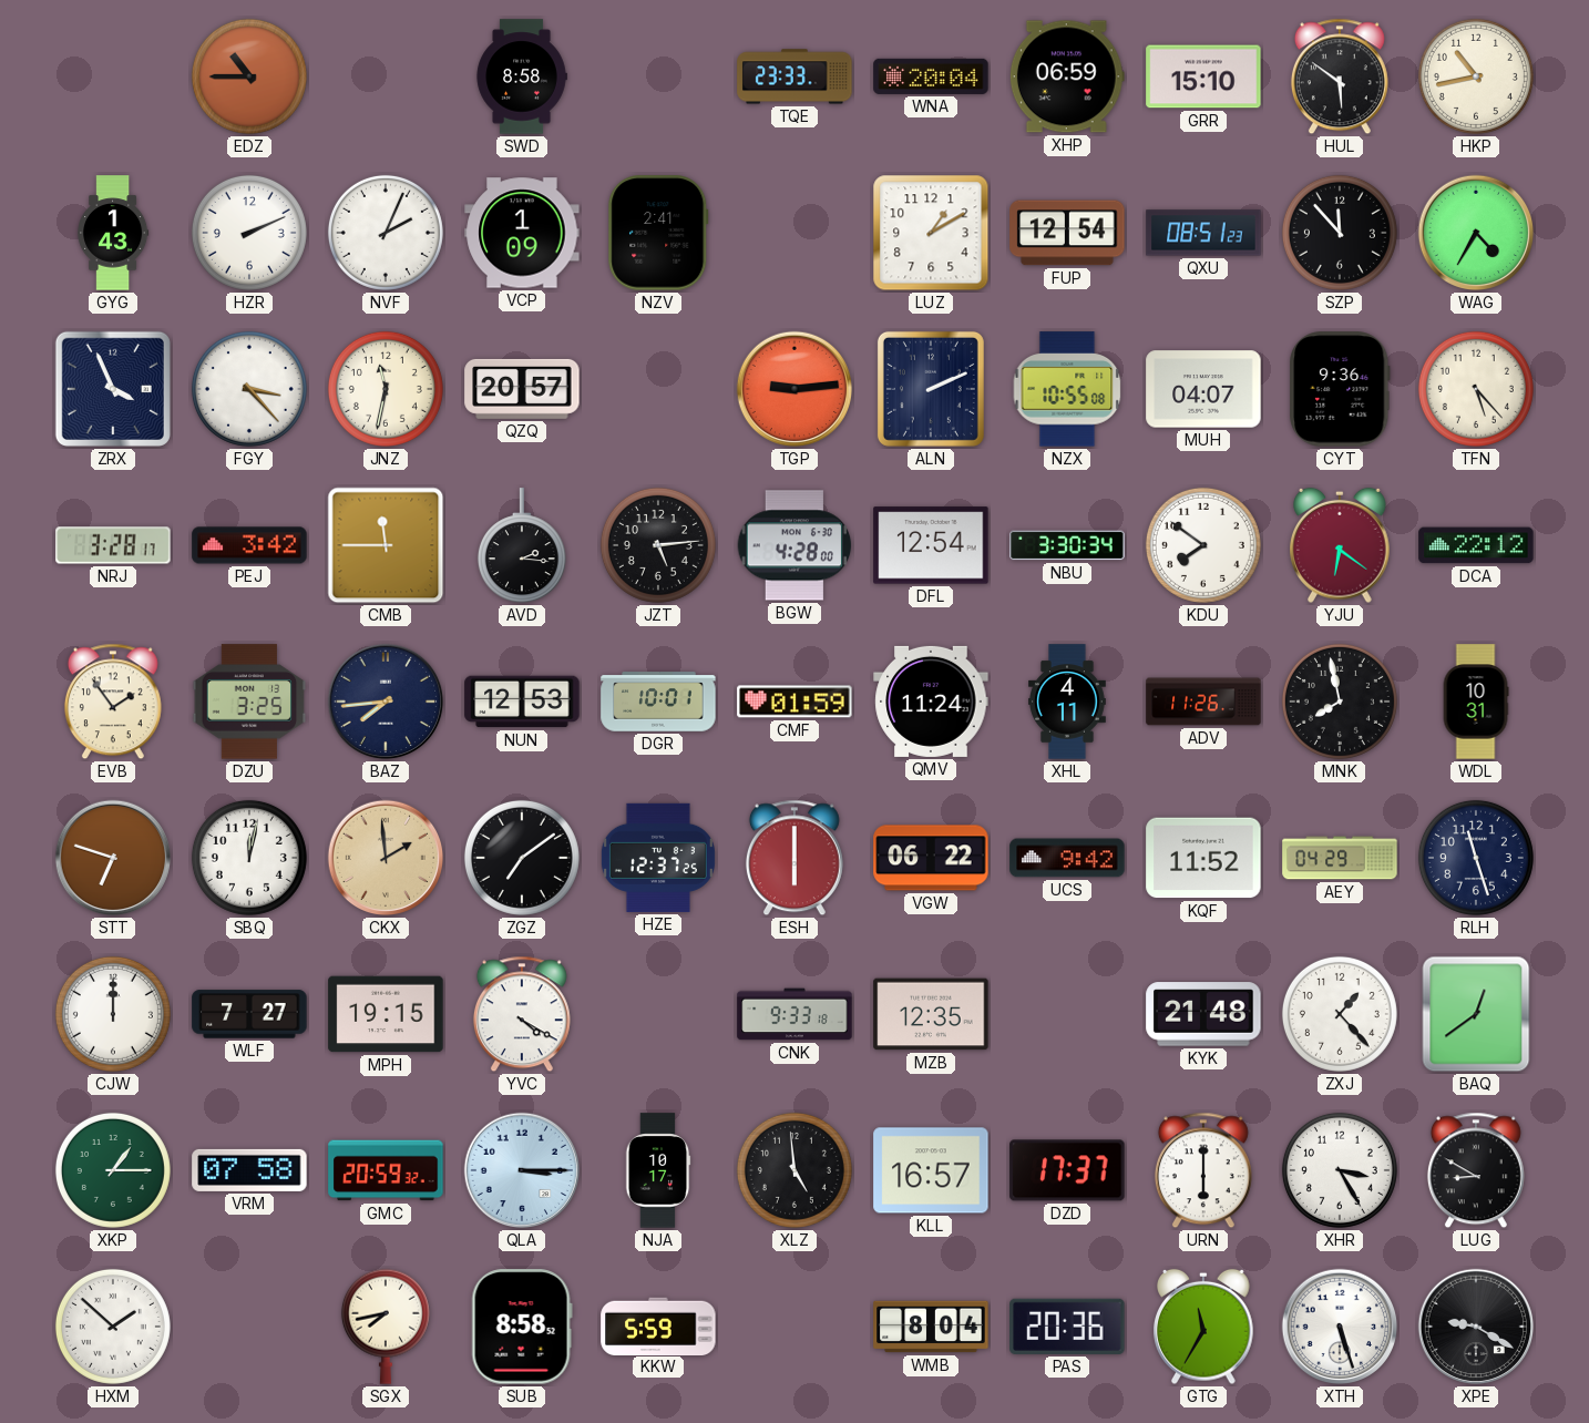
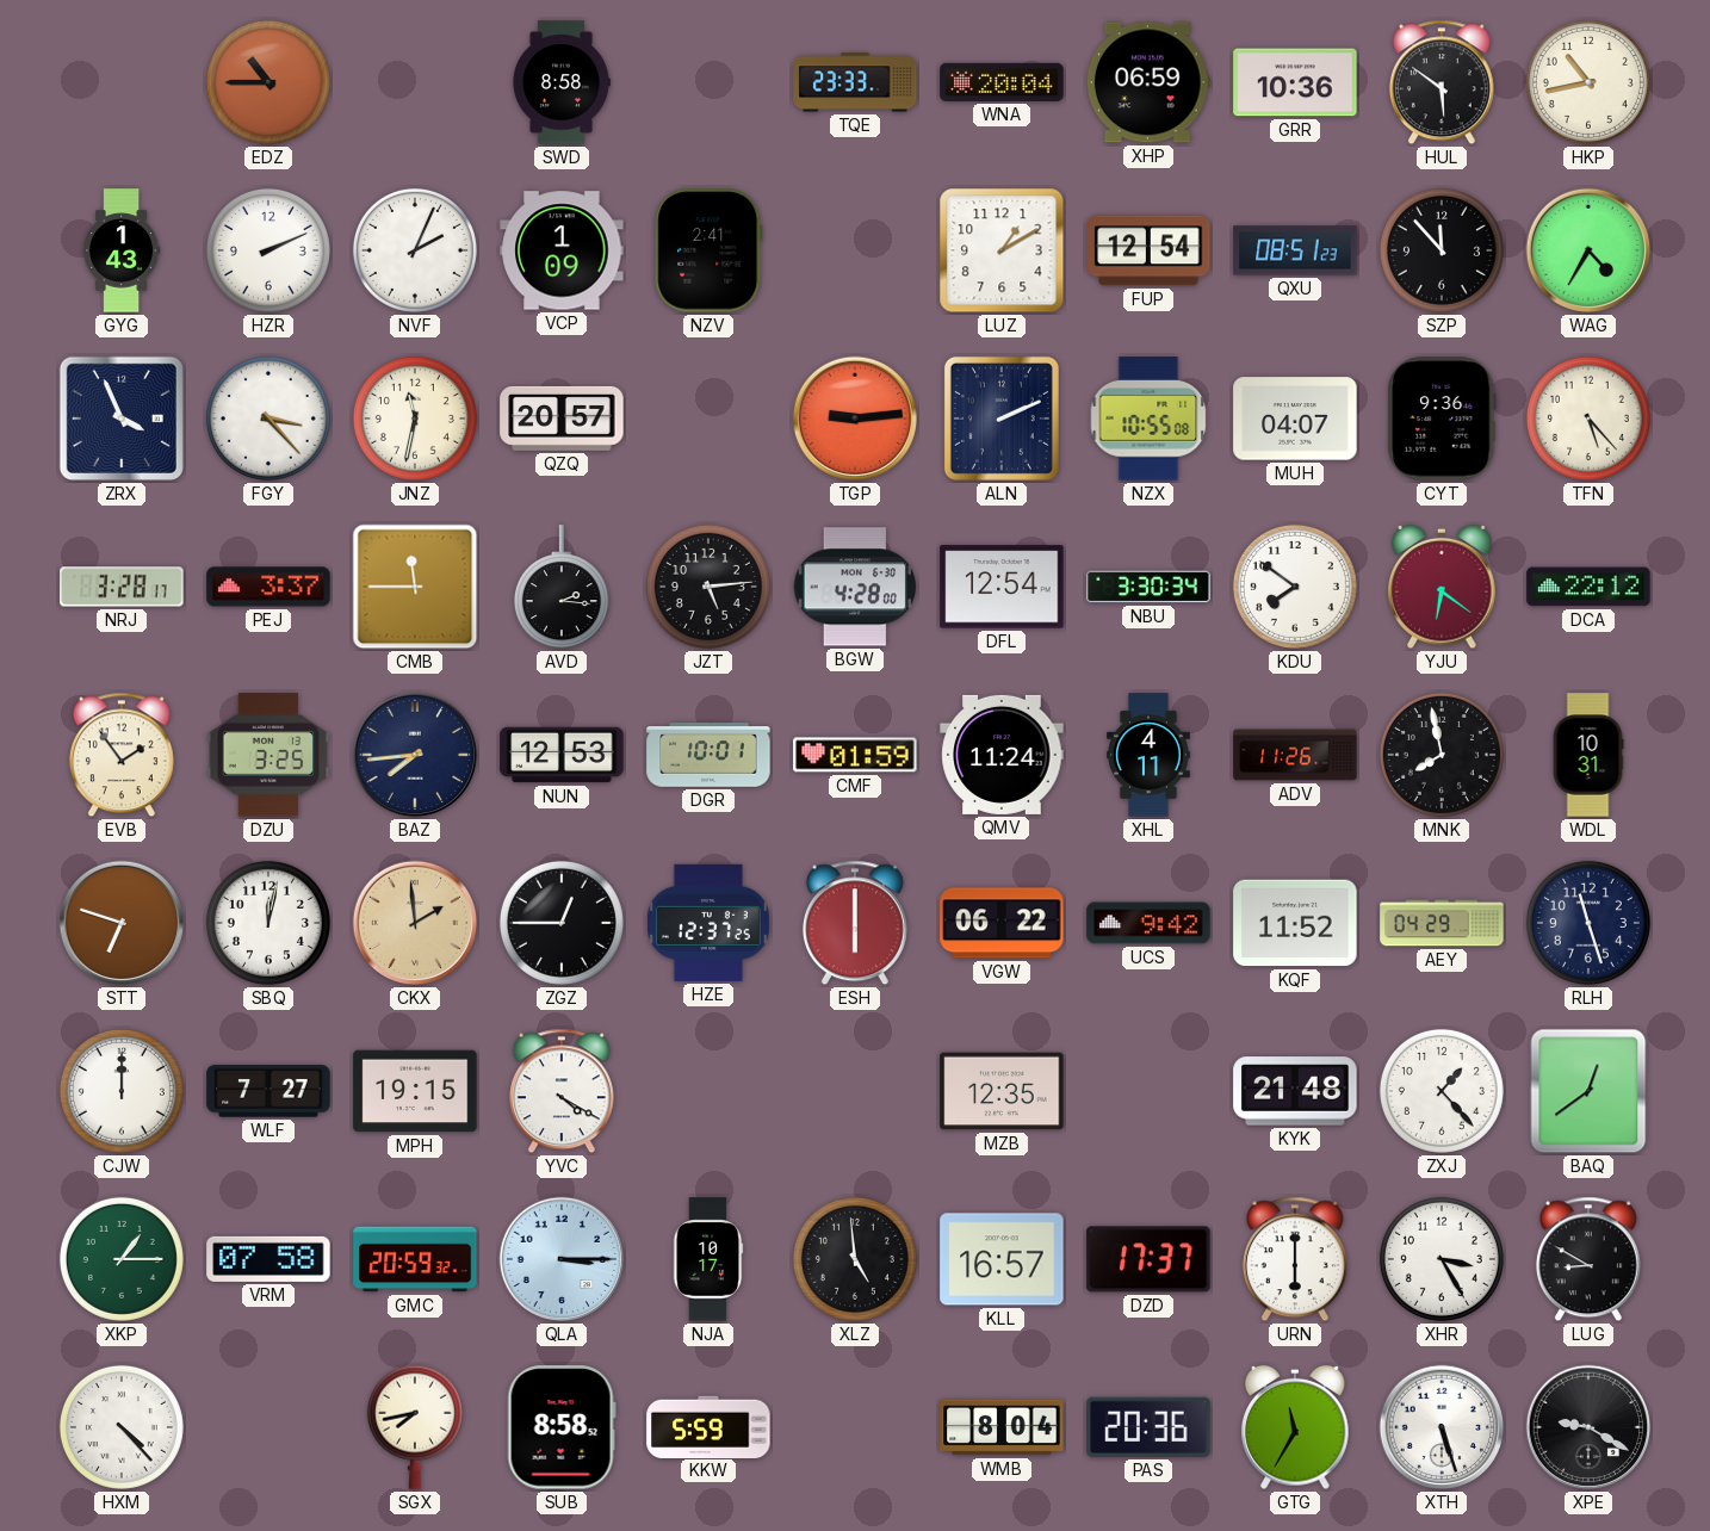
GRR: 15:10 -> 10:36
PEJ: 3:42 -> 3:37
ZGZ: 7:09 -> 12:45
CNK: 9:33 -> none
HXM: 1:52 -> 4:23
